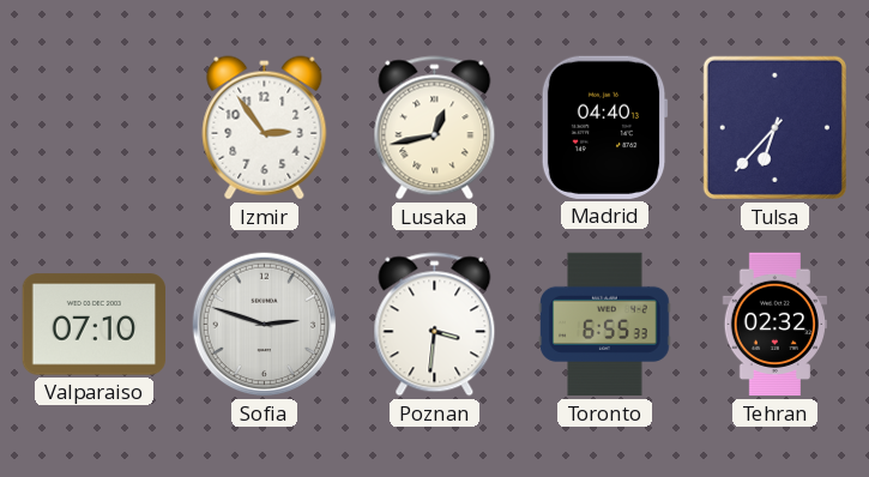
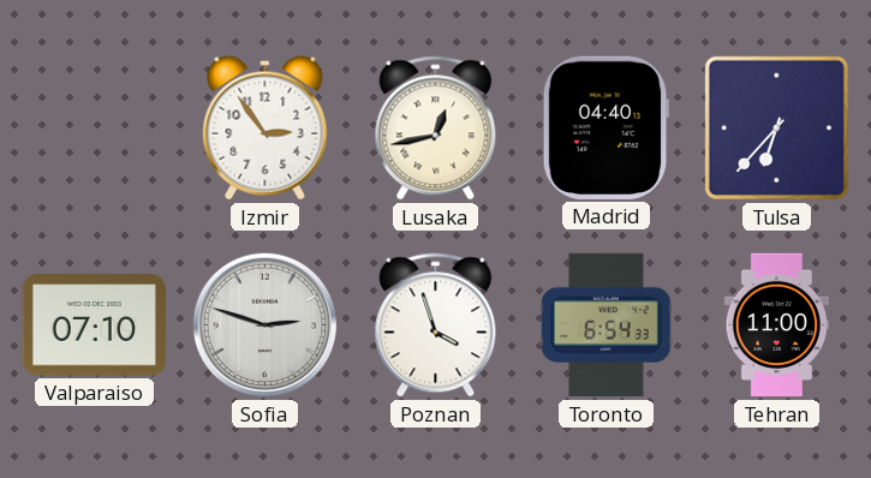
Poznan: 3:31 -> 3:57
Toronto: 6:55 -> 6:54
Tehran: 02:32 -> 11:00
